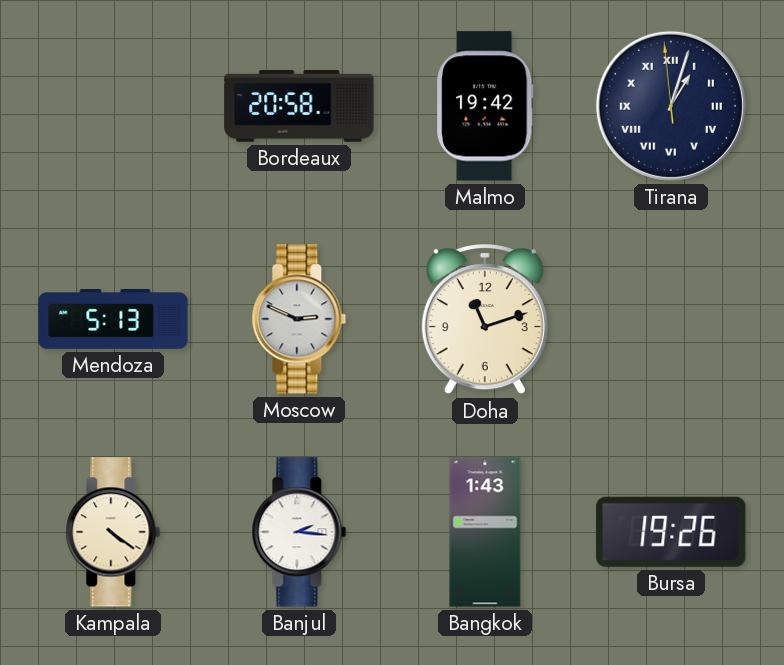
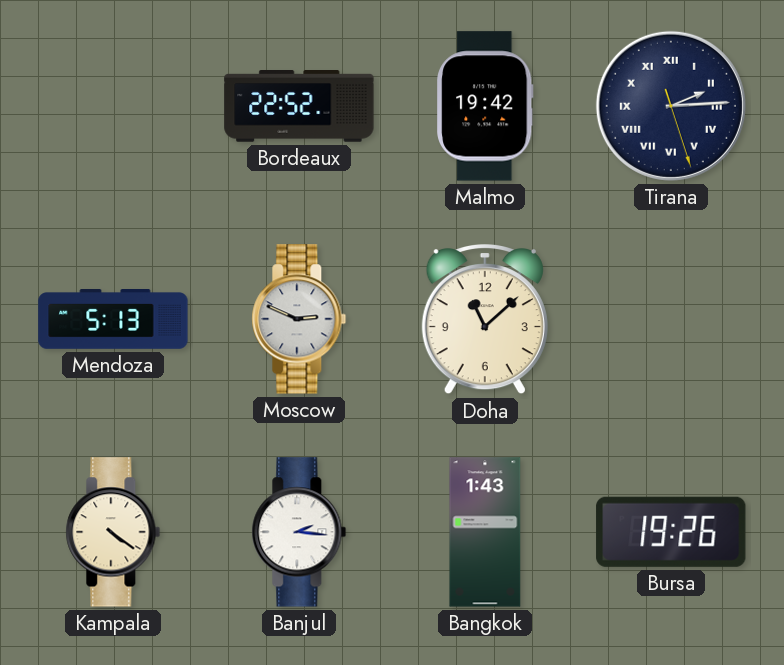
Bordeaux: 20:58 -> 22:52
Tirana: 1:02 -> 2:14
Doha: 11:12 -> 11:08
